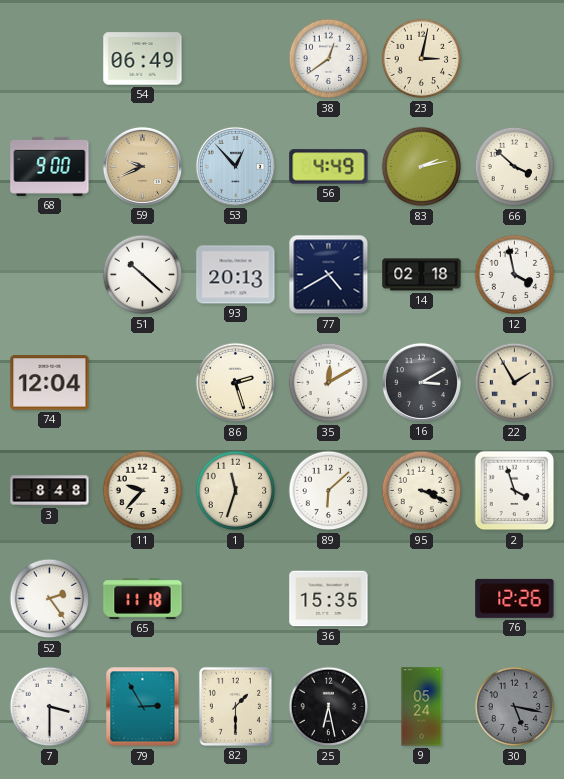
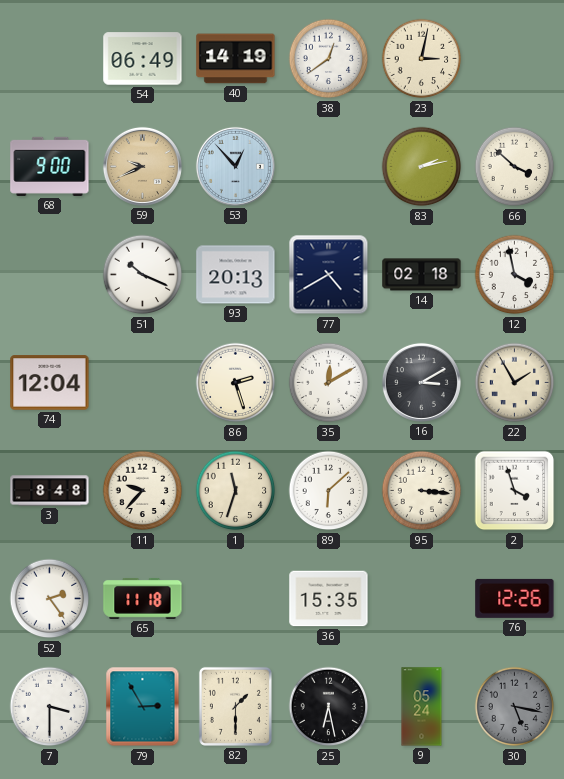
40: none -> 14:19
56: 4:49 -> none
51: 10:22 -> 10:19
95: 3:19 -> 3:16
